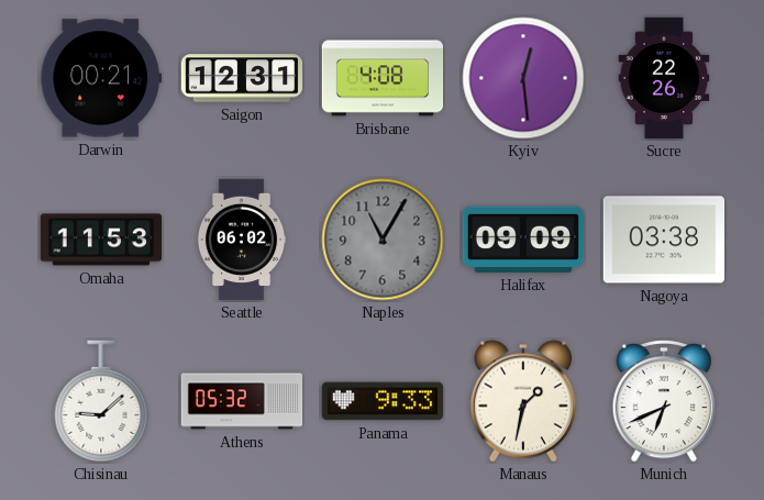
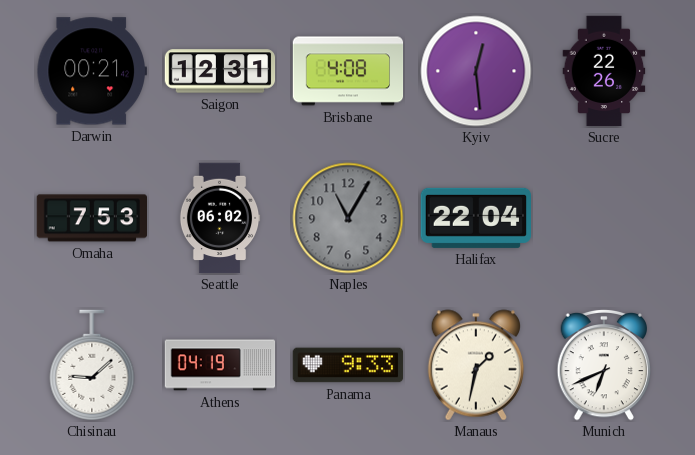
Omaha: 11:53 -> 7:53
Halifax: 09:09 -> 22:04
Nagoya: 03:38 -> none
Athens: 05:32 -> 04:19
